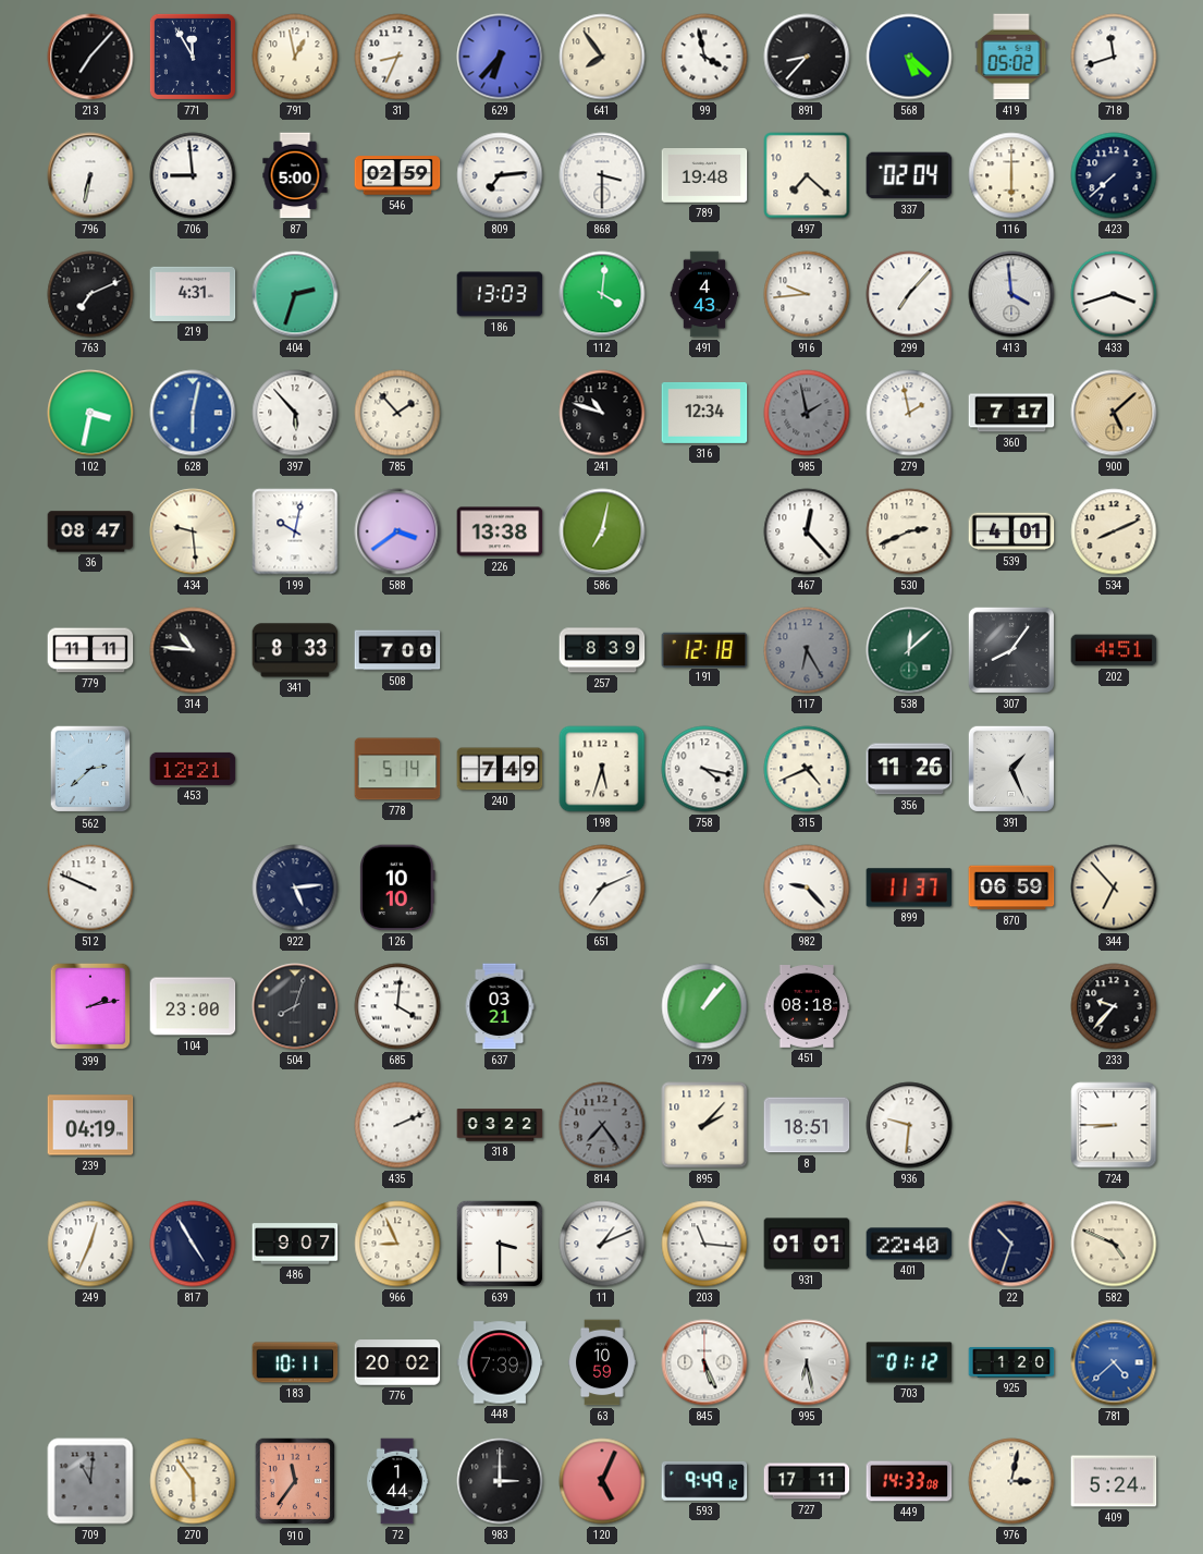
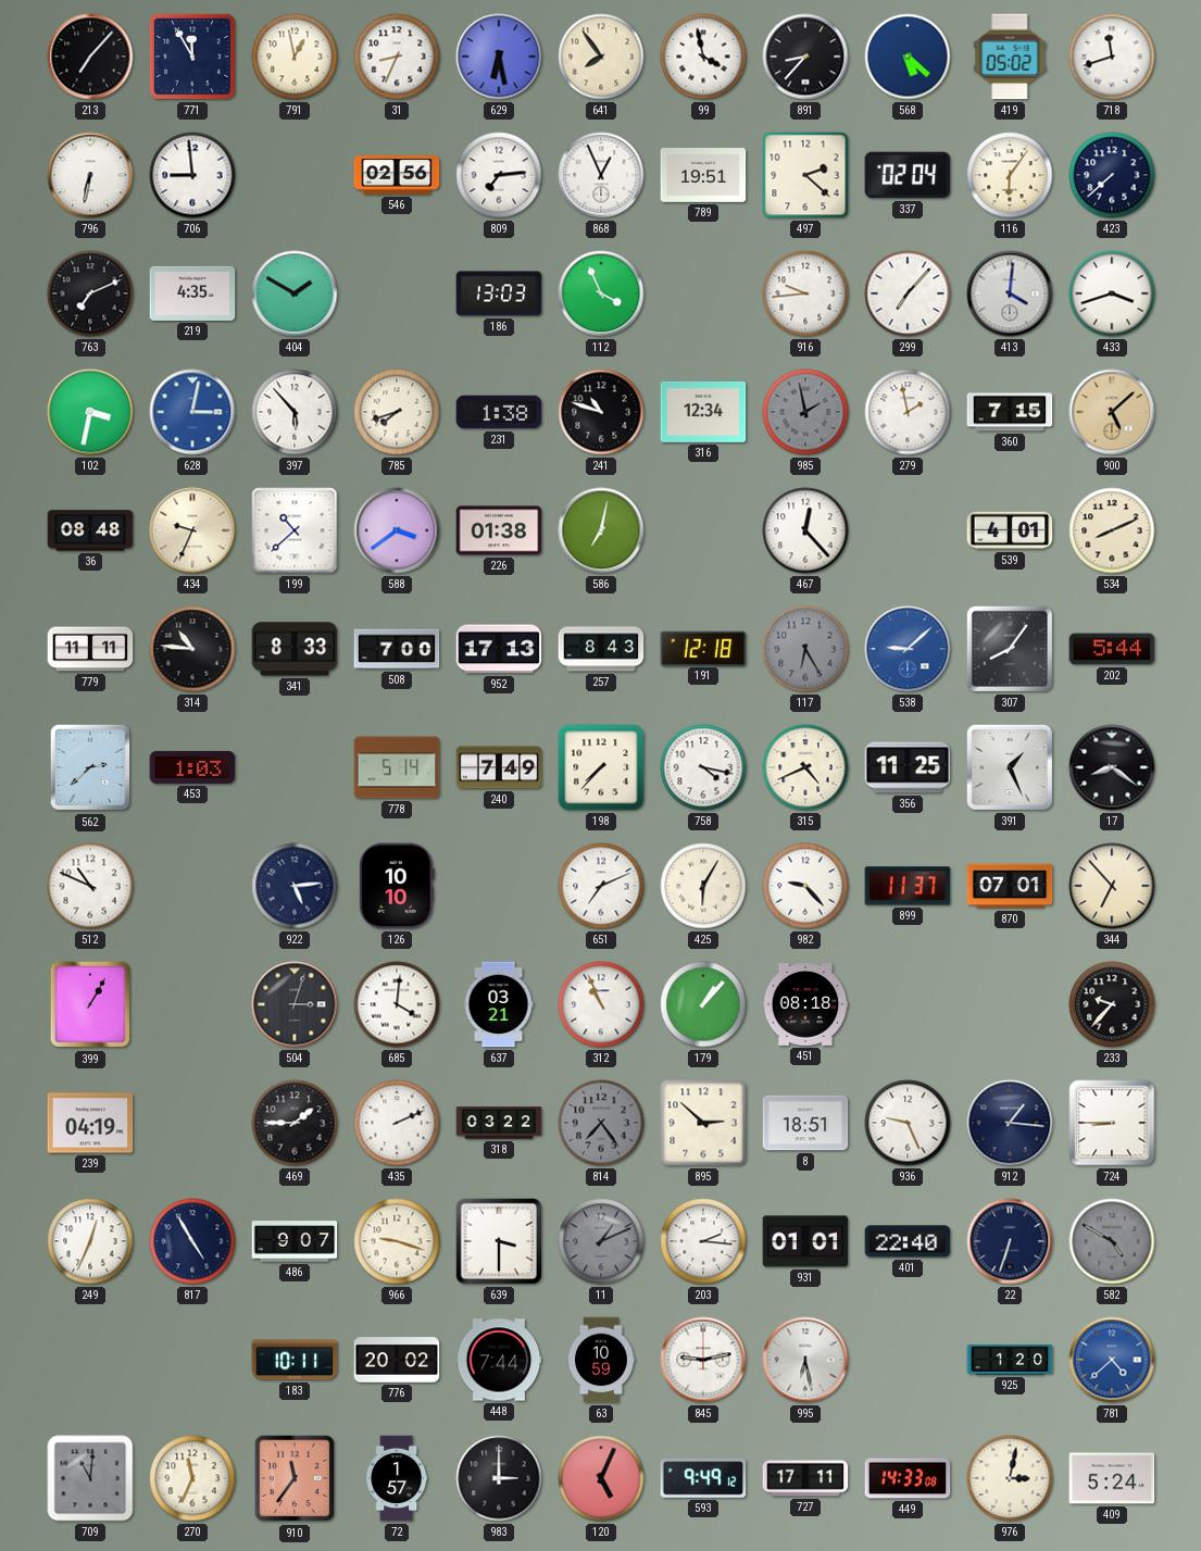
629: 6:37 -> 6:28
87: 5:00 -> none
546: 02:59 -> 02:56
868: 3:30 -> 12:56
789: 19:48 -> 19:51
497: 7:22 -> 2:22
116: 6:00 -> 6:06
219: 4:31 -> 4:35
404: 2:33 -> 1:50
112: 4:01 -> 3:56
491: 4:43 -> none
413: 3:59 -> 4:01
628: 6:02 -> 3:02
785: 1:53 -> 7:42
231: none -> 1:38
360: 7:17 -> 7:15
36: 08:47 -> 08:48
434: 9:29 -> 9:34
199: 10:02 -> 10:38
226: 13:38 -> 01:38
530: 2:41 -> none
952: none -> 17:13
257: 8:39 -> 8:43
538: 12:08 -> 9:08
538 dial: green -> blue
202: 4:51 -> 5:44
453: 12:21 -> 1:03
198: 5:33 -> 7:37
356: 11:26 -> 11:25
17: none -> 8:21
512: 9:49 -> 10:49
425: none -> 6:05
870: 06:59 -> 07:01
399: 2:13 -> 1:05
104: 23:00 -> none
504: 8:03 -> 3:03
312: none -> 10:56
469: none -> 1:45
895: 2:07 -> 2:52
936: 9:31 -> 9:26
912: none -> 1:16
966: 8:56 -> 9:18
11 dial: white -> grey
203: 11:16 -> 2:16
22: 10:33 -> 6:33
582: 4:49 -> 4:50
582 dial: cream -> grey
448: 7:39 -> 7:44
845: 5:26 -> 9:13
703: 01:12 -> none
270: 5:54 -> 11:34
72: 1:44 -> 1:57
